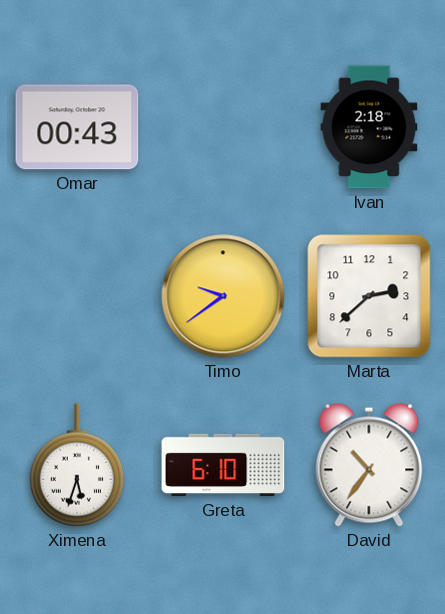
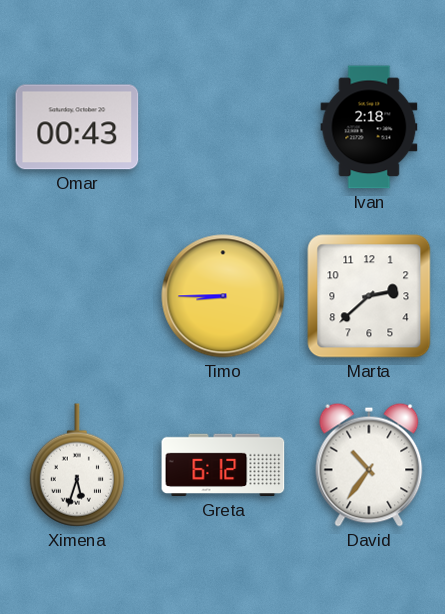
Timo: 9:39 -> 8:45
Greta: 6:10 -> 6:12
